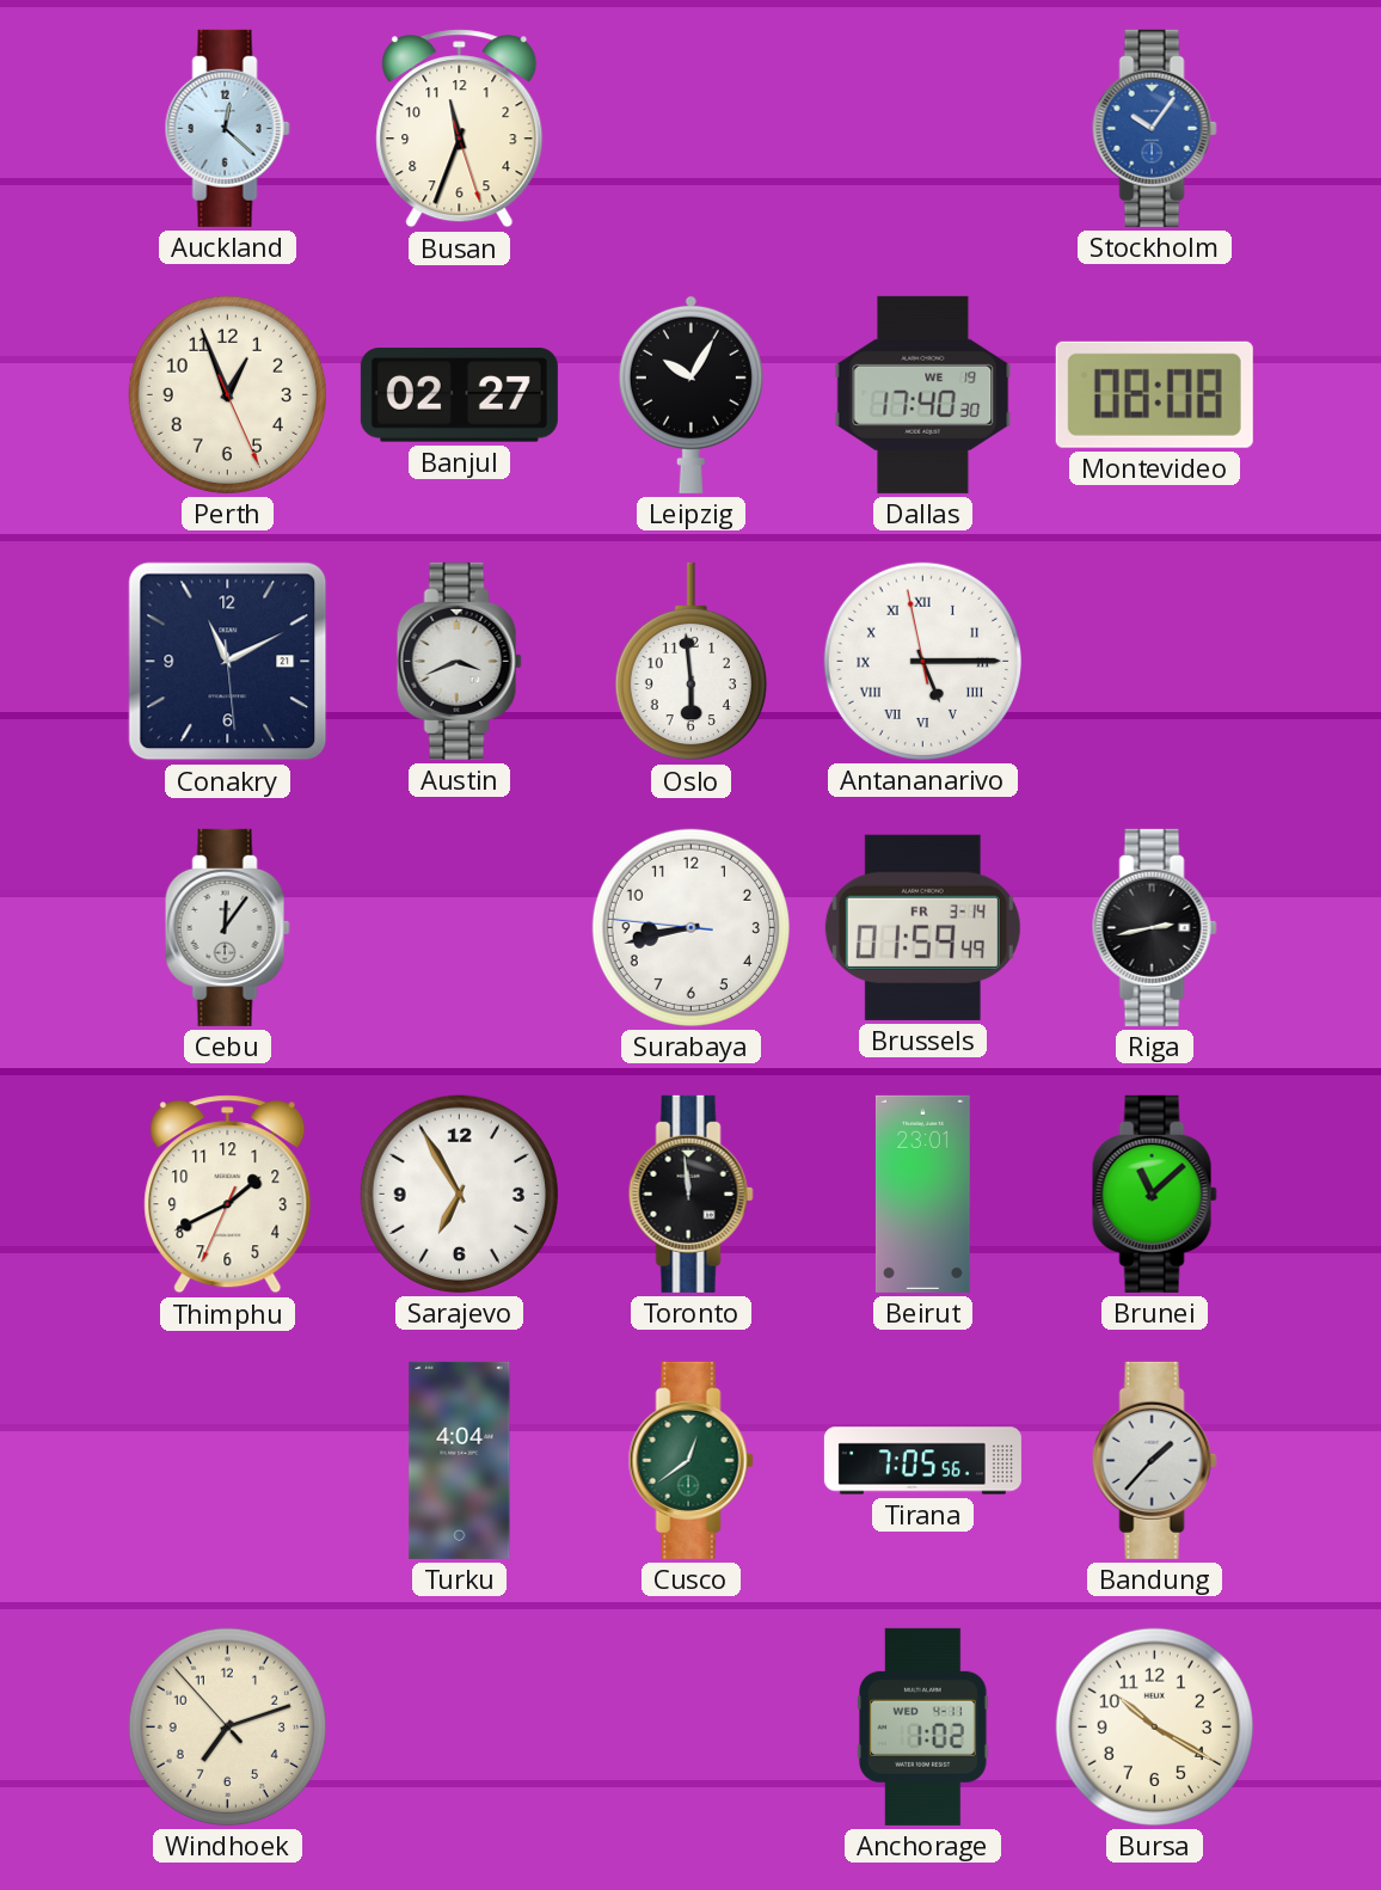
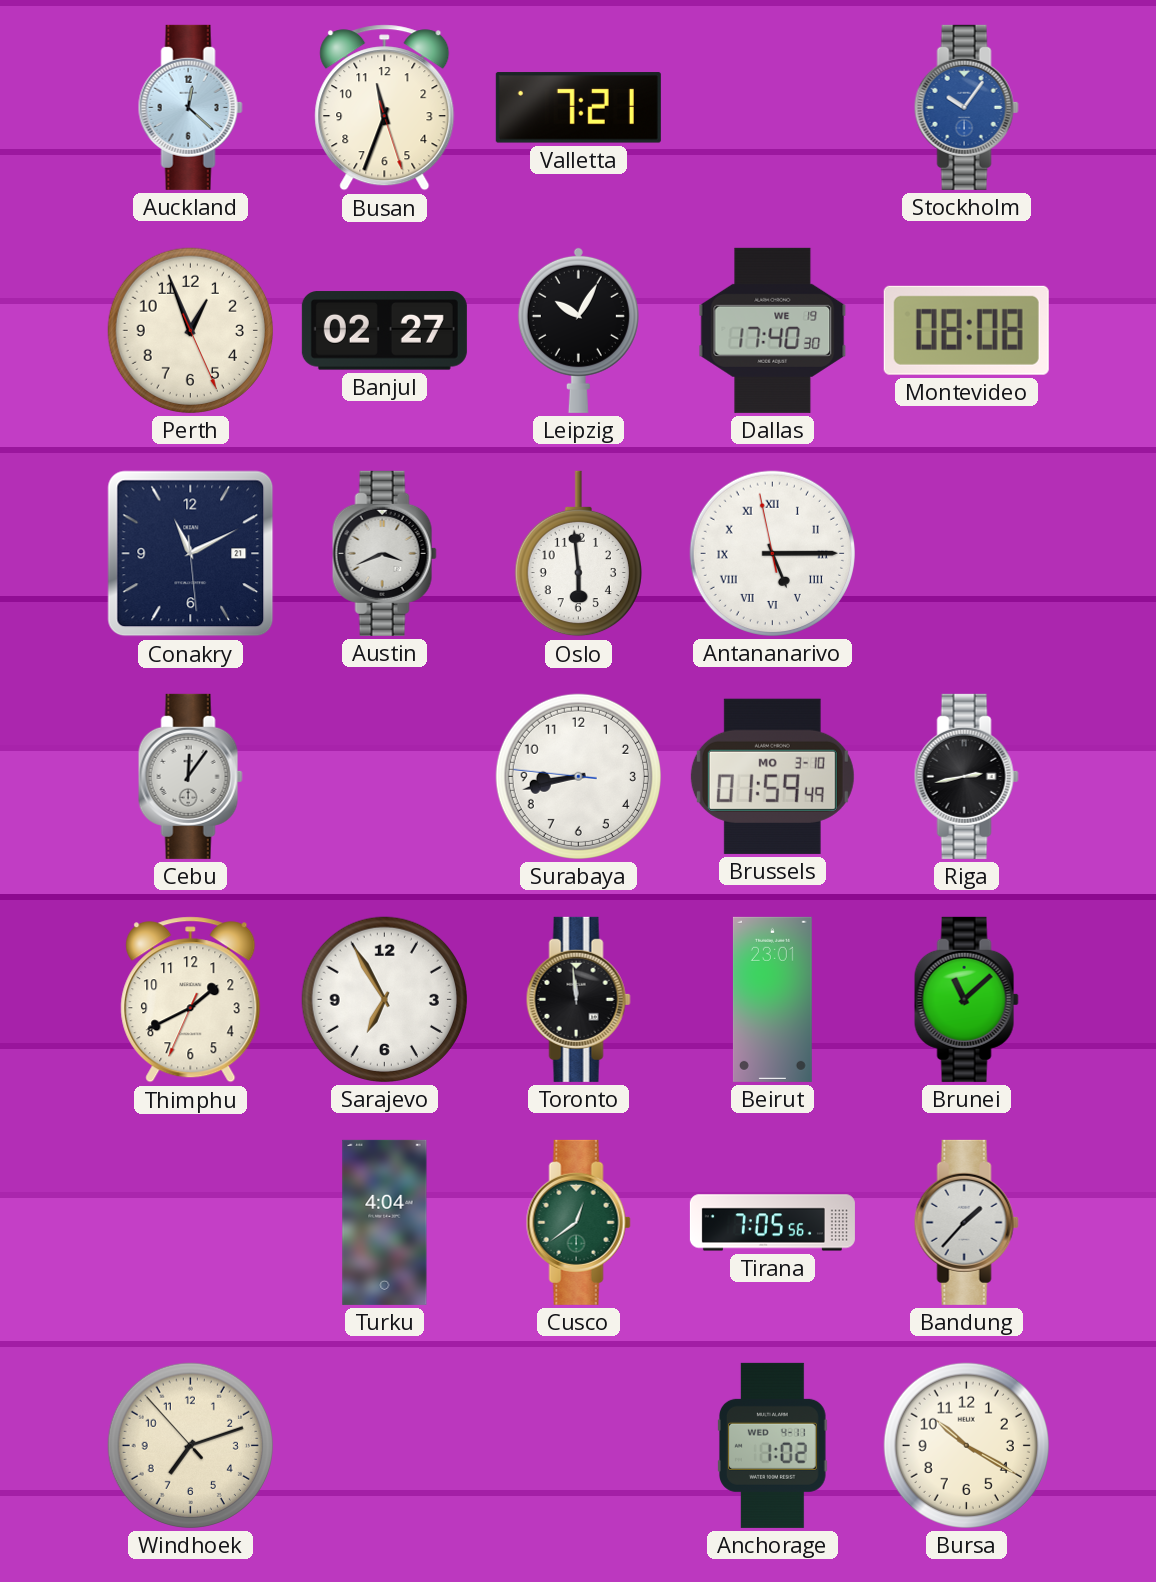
Valletta: none -> 7:21
Brussels date: FR 3-14 -> MO 3-10
